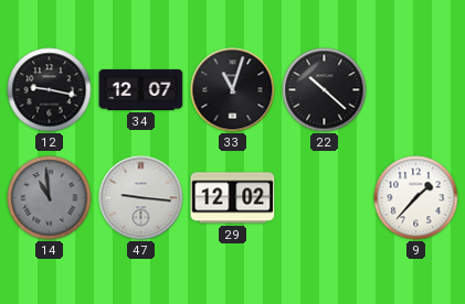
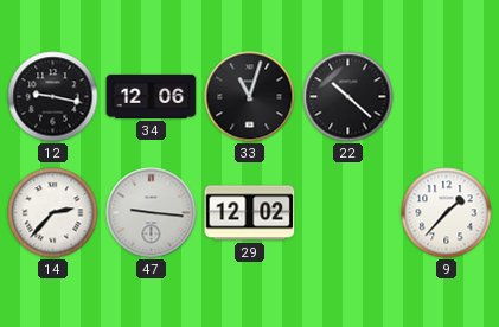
34: 12:07 -> 12:06
14: 10:59 -> 2:37
14 dial: grey -> white
